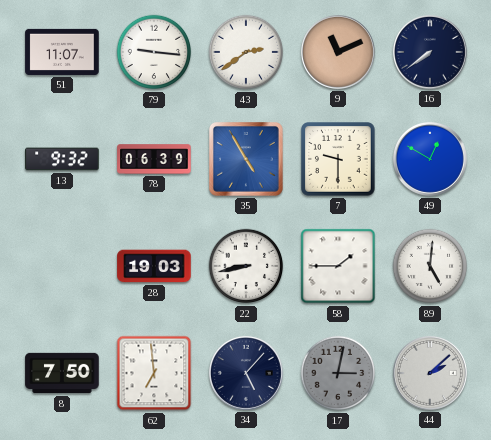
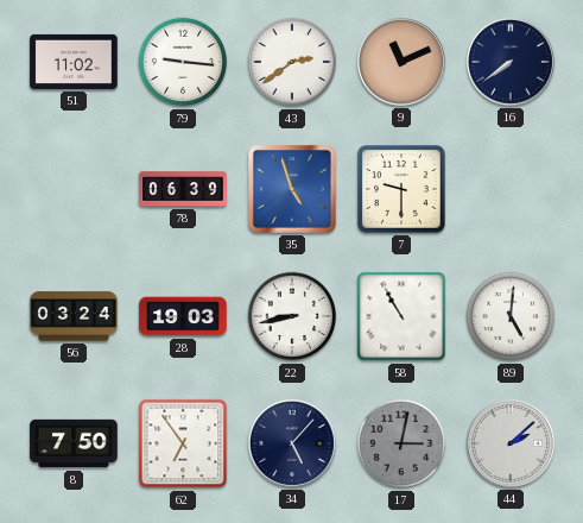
51: 11:07 -> 11:02
13: 9:32 -> none
35: 4:55 -> 4:57
49: 12:50 -> none
56: none -> 03:24
58: 1:45 -> 10:55
62: 6:59 -> 6:54
